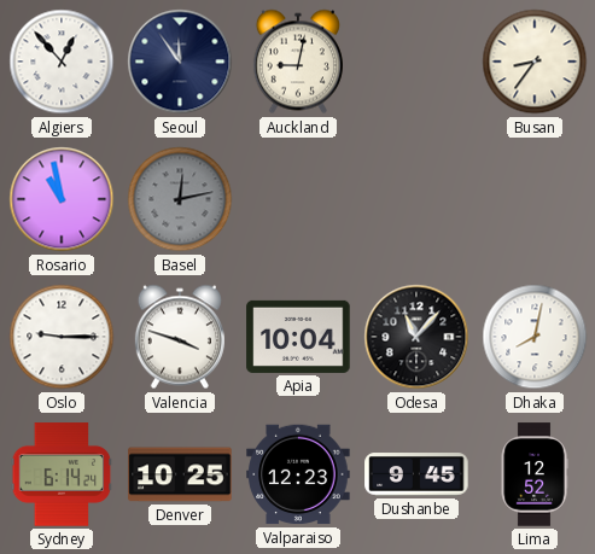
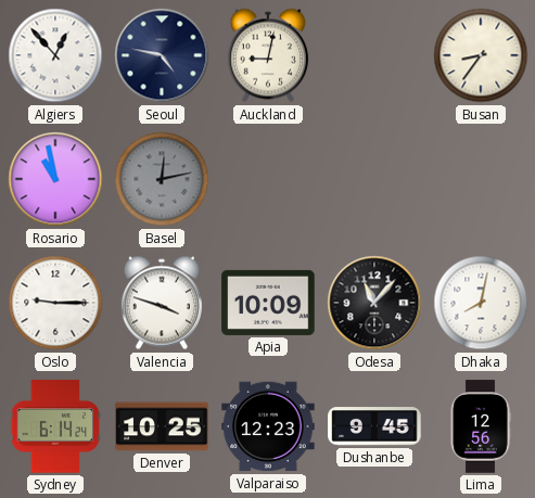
Seoul: 11:54 -> 4:47
Apia: 10:04 -> 10:09
Lima: 12:52 -> 12:56
